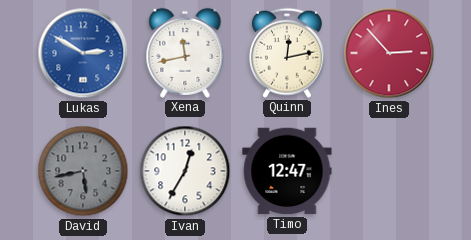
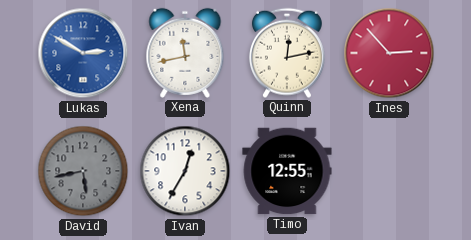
Timo: 12:47 -> 12:55
